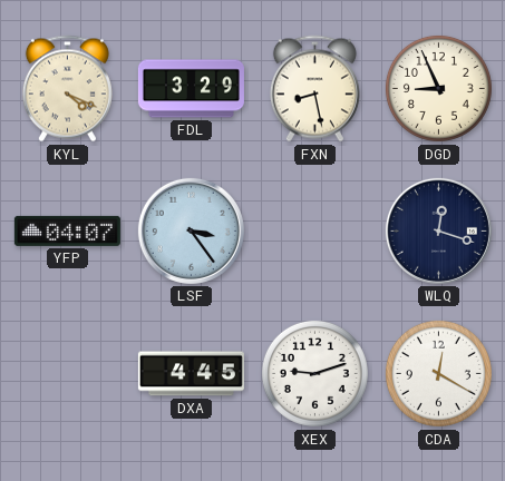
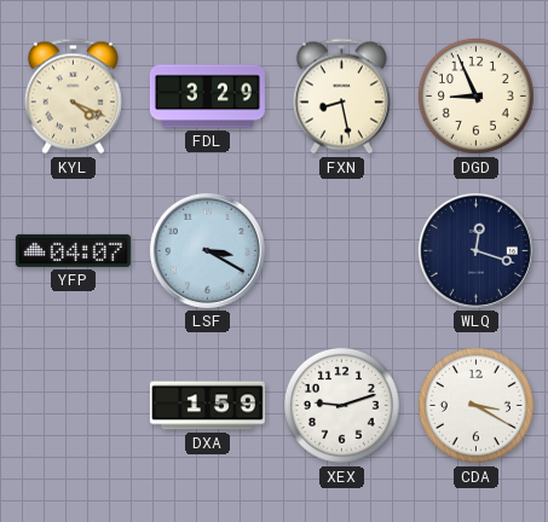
LSF: 3:24 -> 3:20
DXA: 4:45 -> 1:59
CDA: 12:20 -> 3:20
